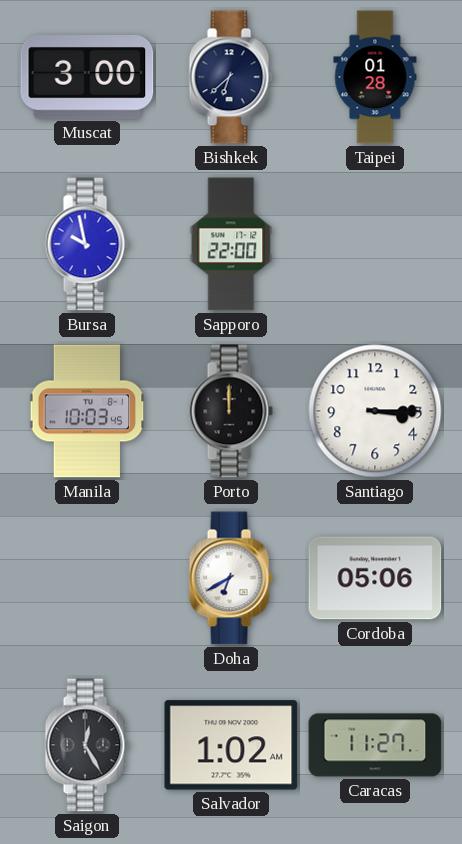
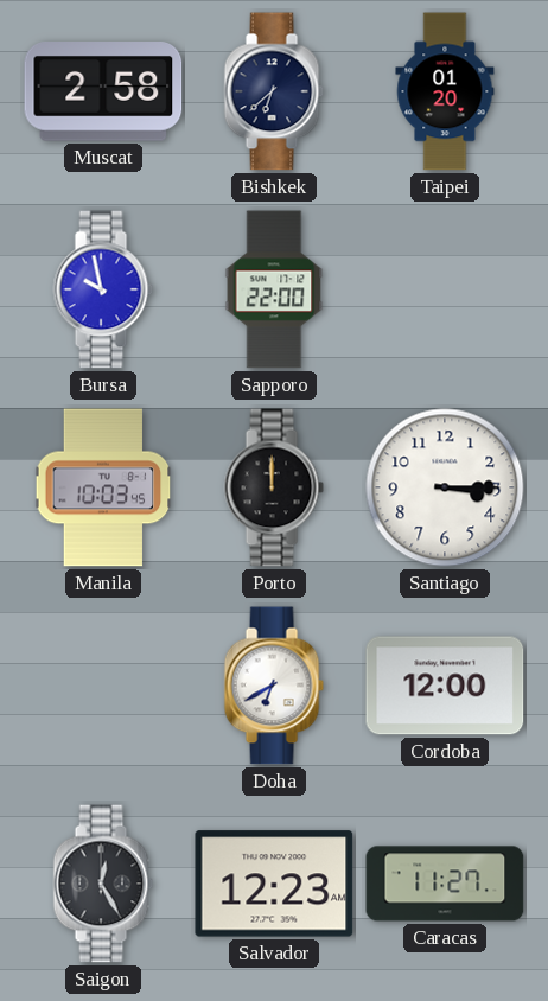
Muscat: 3:00 -> 2:58
Taipei: 01:28 -> 01:20
Cordoba: 05:06 -> 12:00
Salvador: 1:02 -> 12:23
